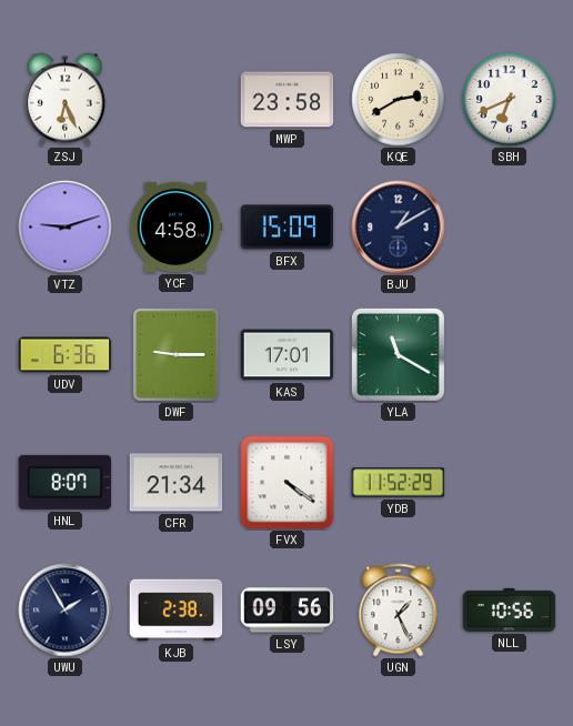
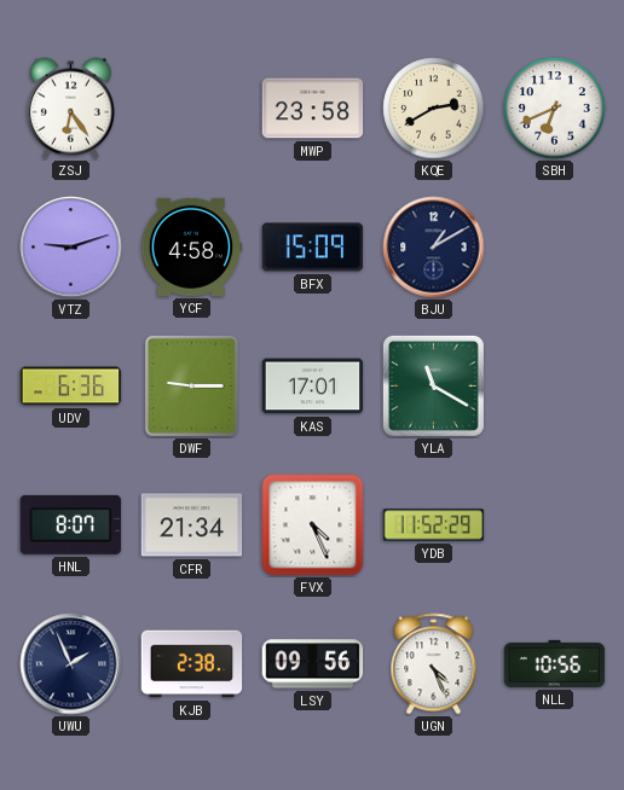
ZSJ: 6:26 -> 6:24
FVX: 4:21 -> 4:26
UWU: 1:55 -> 1:56
UGN: 1:26 -> 4:26
